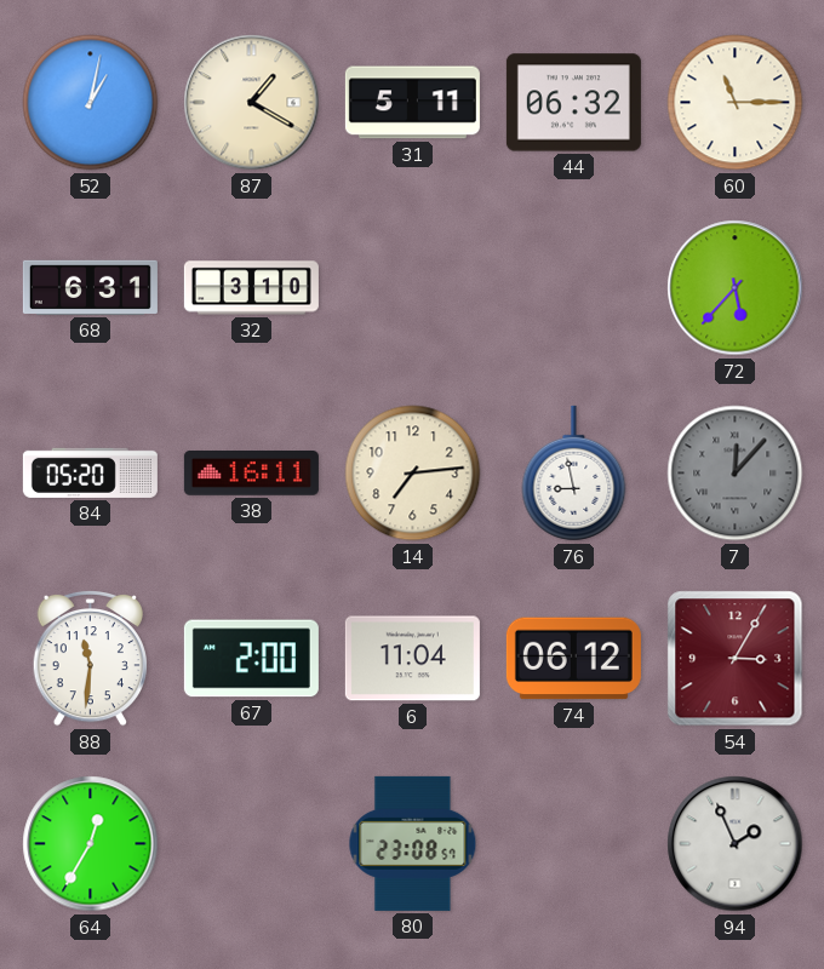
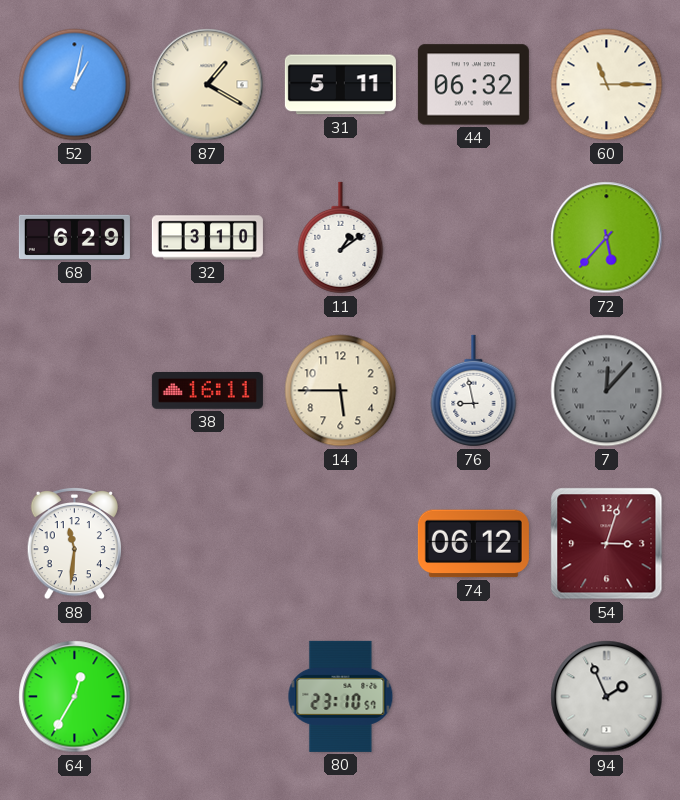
68: 6:31 -> 6:29
11: none -> 1:09
84: 05:20 -> none
14: 7:14 -> 5:45
67: 2:00 -> none
6: 11:04 -> none
54: 3:05 -> 3:03
80: 23:08 -> 23:10
